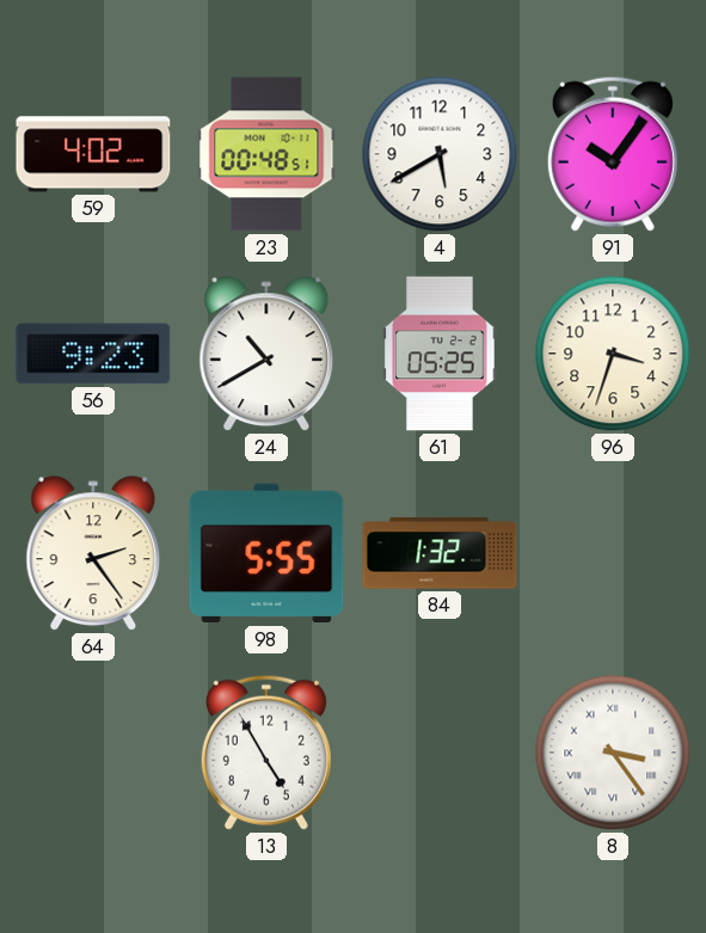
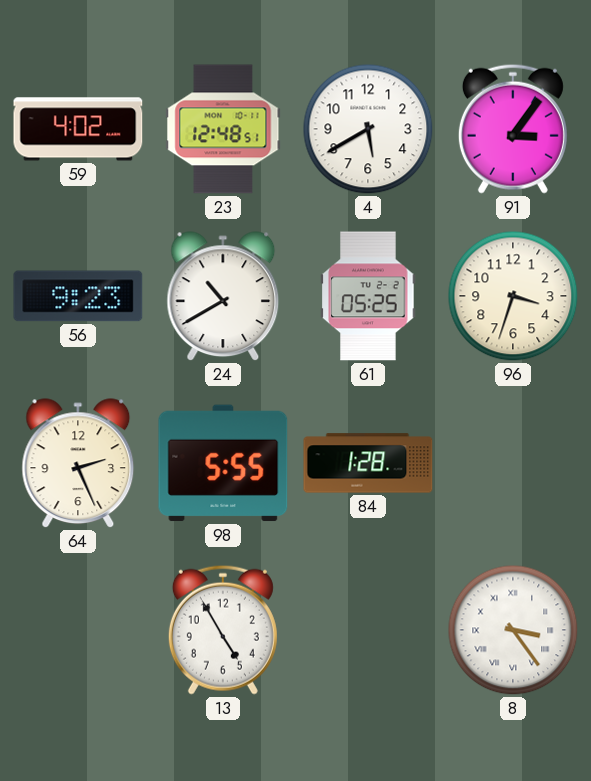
23: 00:48 -> 12:48
91: 10:06 -> 3:06
64: 2:24 -> 2:26
84: 1:32 -> 1:28
